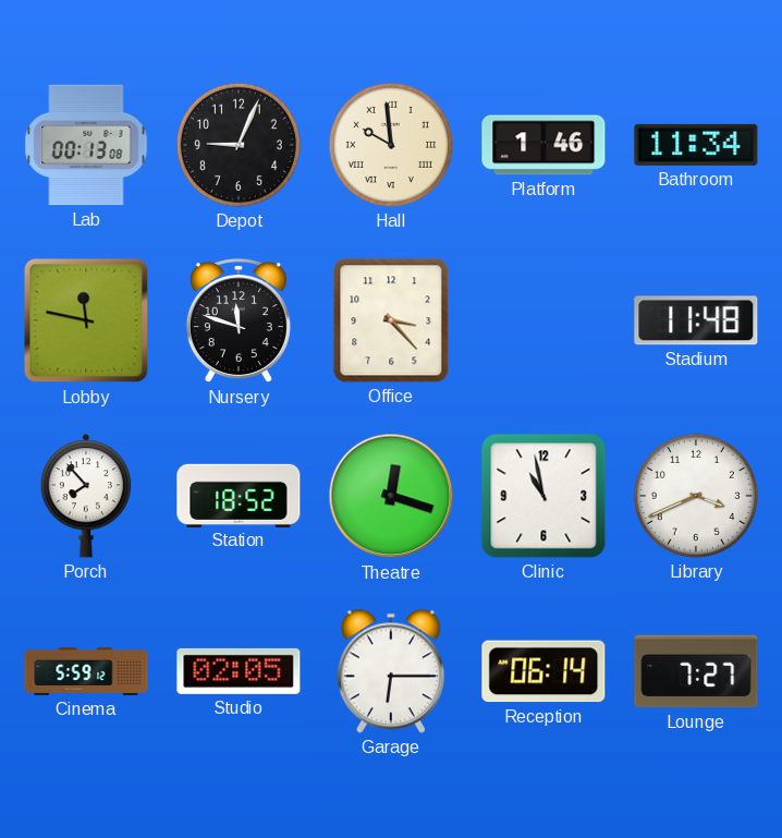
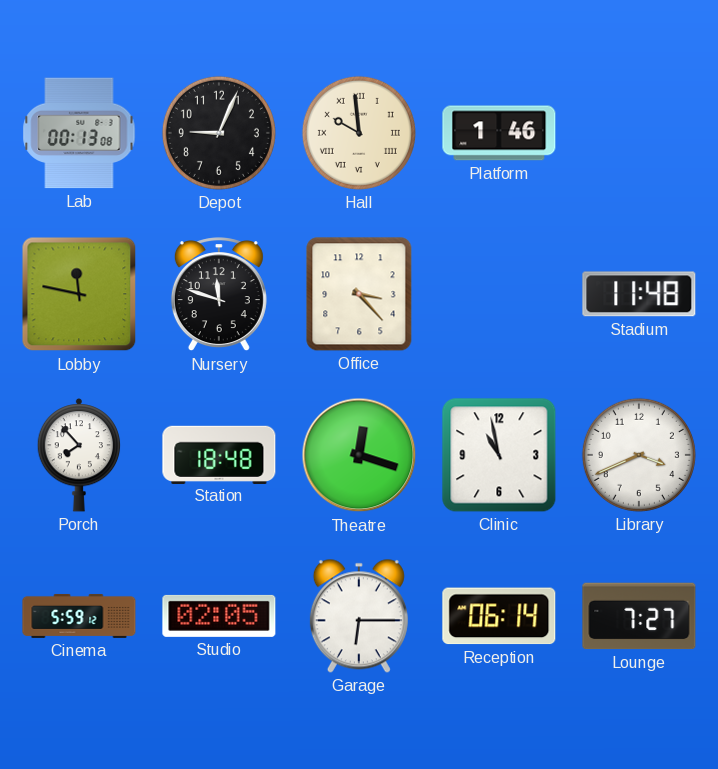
Bathroom: 11:34 -> none
Station: 18:52 -> 18:48
